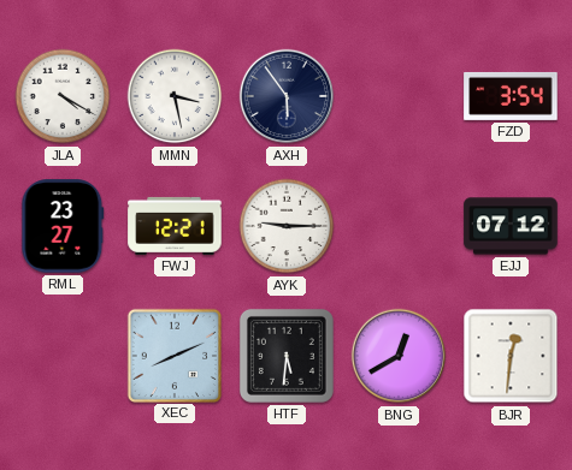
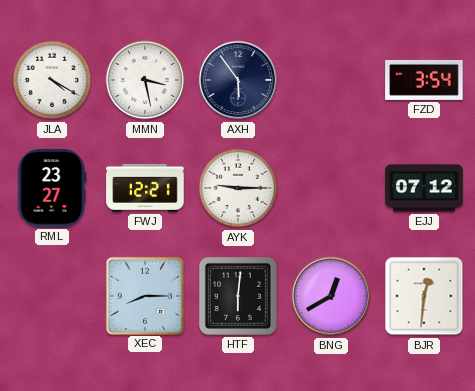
XEC: 8:11 -> 8:15
HTF: 5:31 -> 6:01
